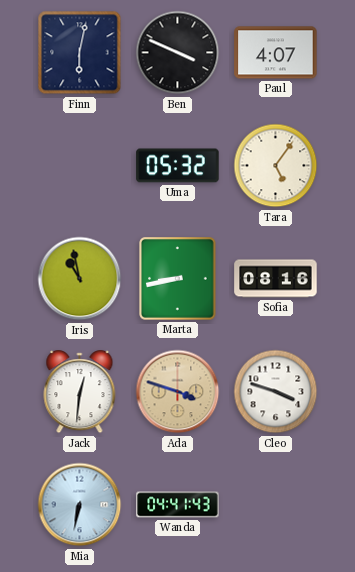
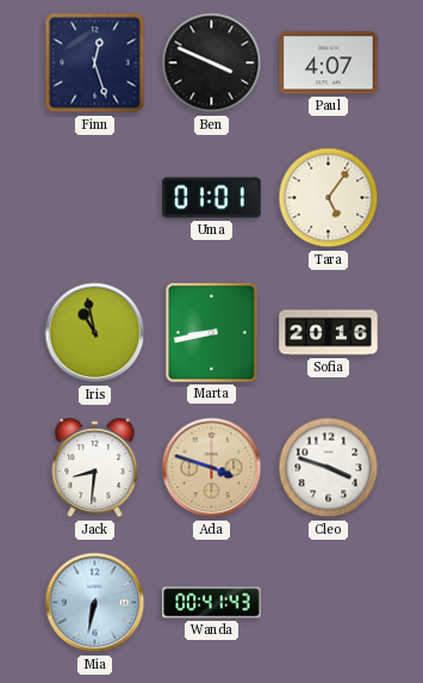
Finn: 6:02 -> 12:27
Uma: 05:32 -> 01:01
Sofia: 08:16 -> 20:16
Jack: 12:31 -> 8:31
Wanda: 04:41 -> 00:41
